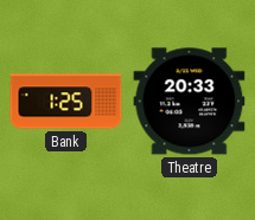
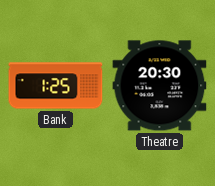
Theatre: 20:33 -> 20:30
